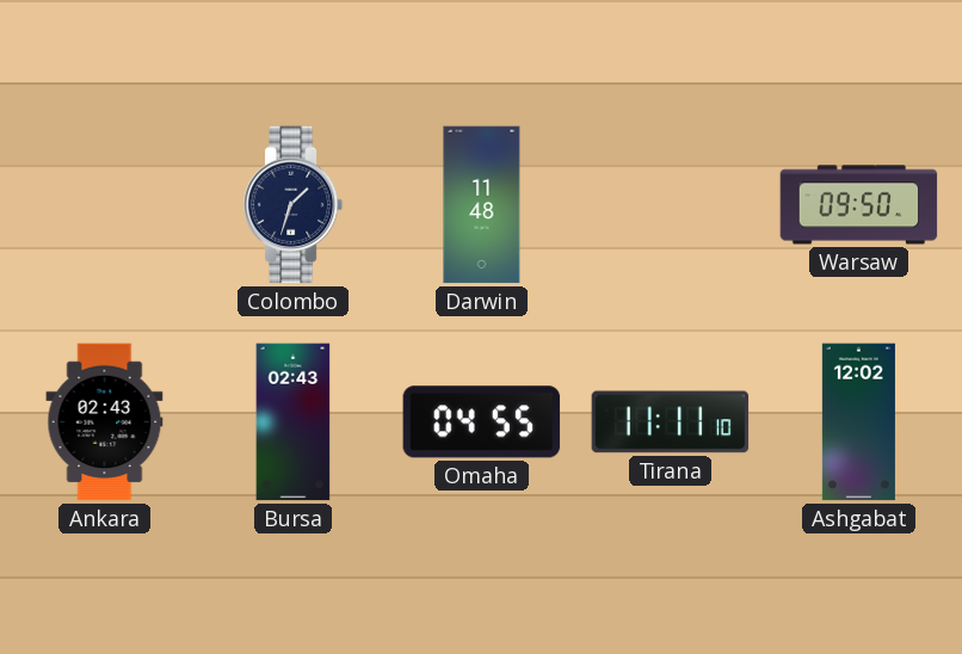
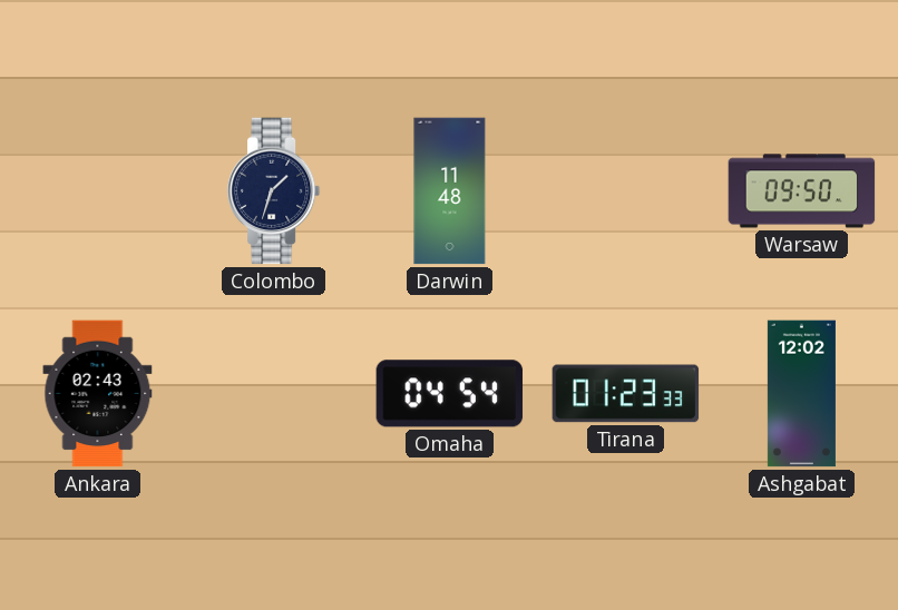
Bursa: 02:43 -> none
Omaha: 04:55 -> 04:54
Tirana: 11:11 -> 01:23
